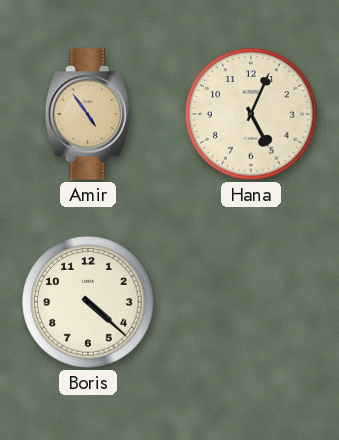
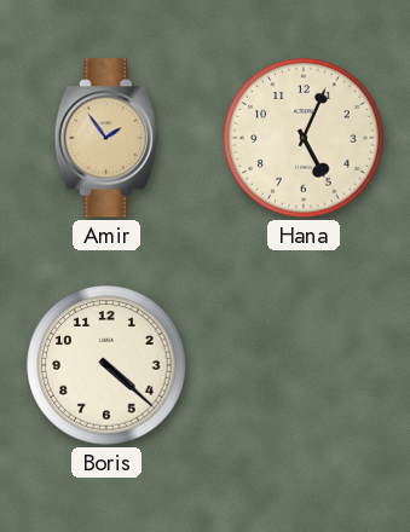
Amir: 4:54 -> 1:54
